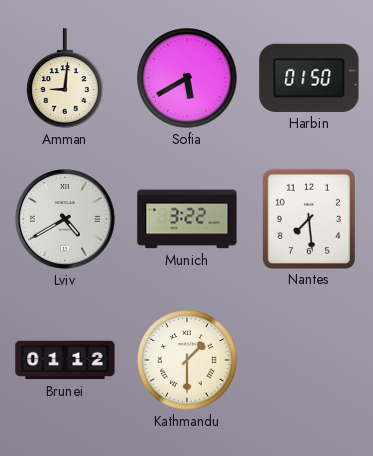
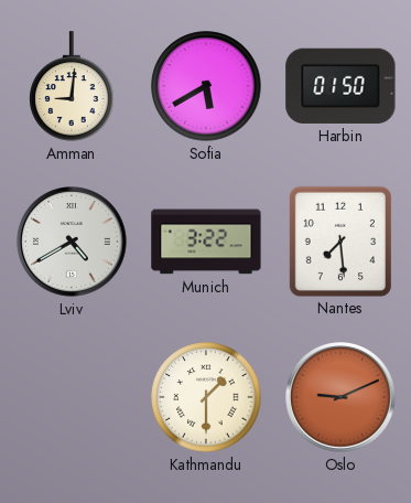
Brunei: 01:12 -> none
Oslo: none -> 9:11
